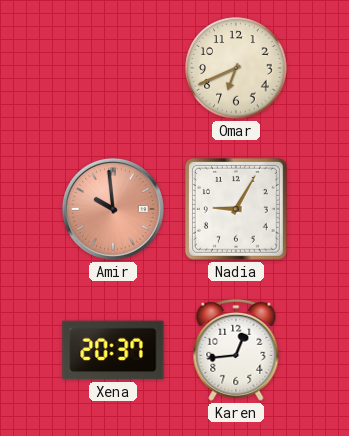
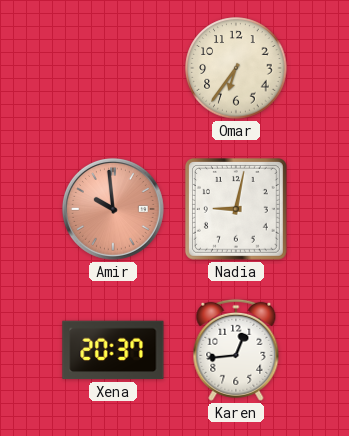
Omar: 6:41 -> 6:36
Nadia: 9:05 -> 9:02
